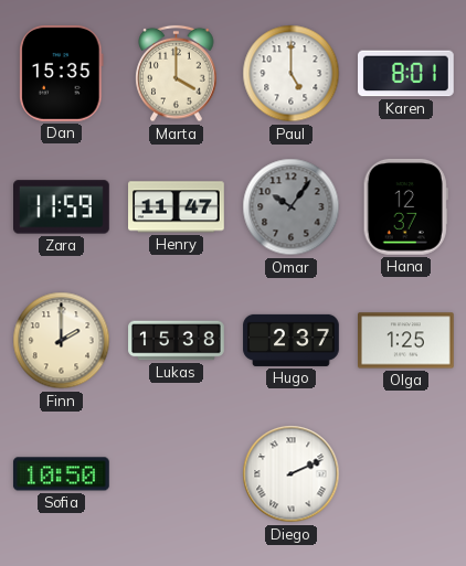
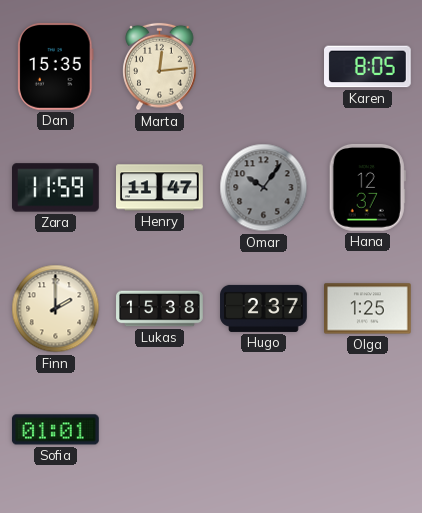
Marta: 4:00 -> 12:14
Paul: 5:00 -> none
Karen: 8:01 -> 8:05
Sofia: 10:50 -> 01:01
Diego: 2:11 -> none
